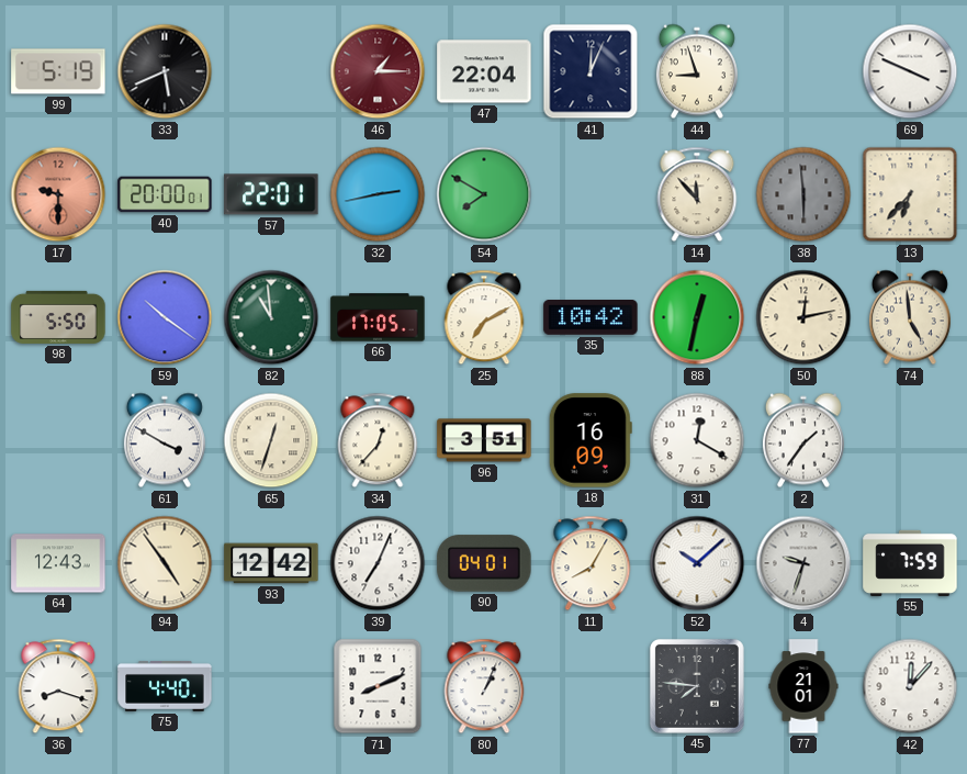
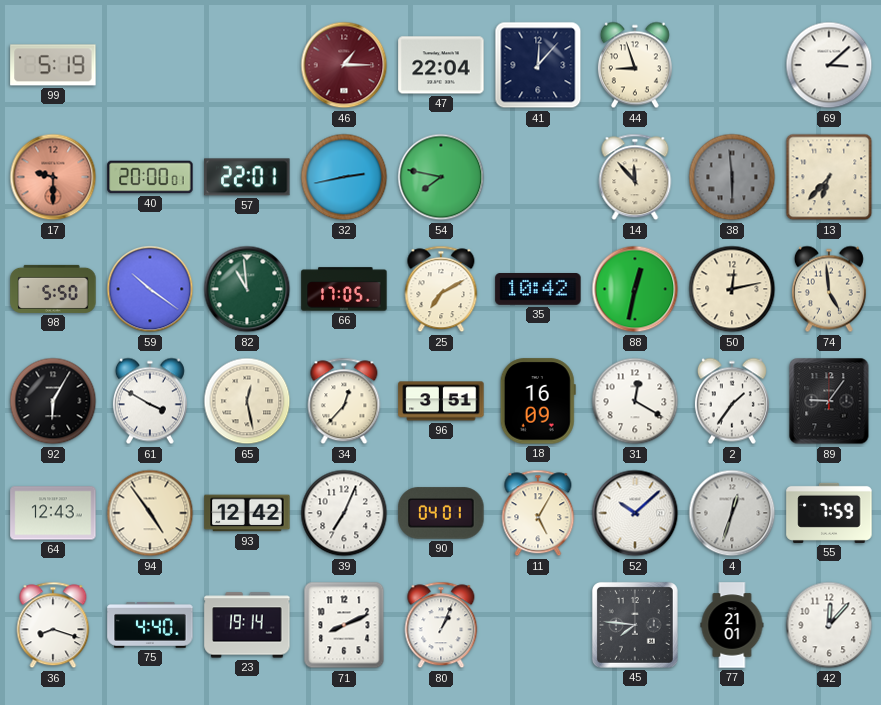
33: 5:41 -> none
41: 12:04 -> 12:07
69: 3:49 -> 3:08
54: 7:50 -> 7:47
92: none -> 6:05
65: 12:33 -> 12:28
89: none -> 9:06
11: 8:05 -> 5:05
4: 9:33 -> 12:33
23: none -> 19:14
